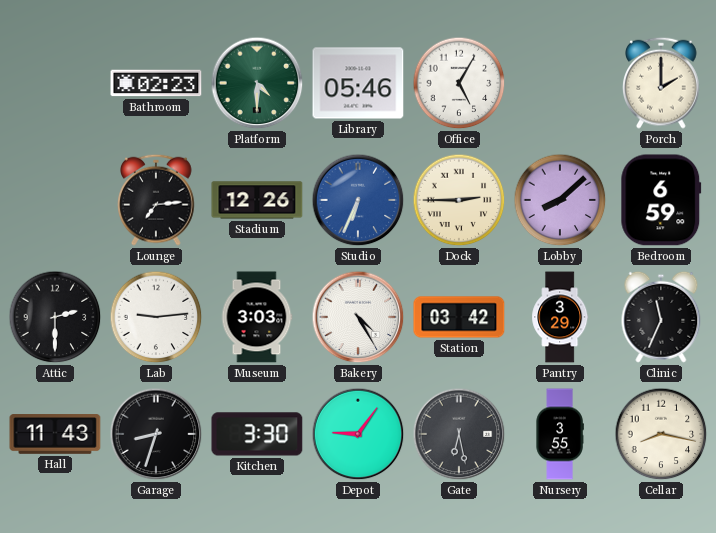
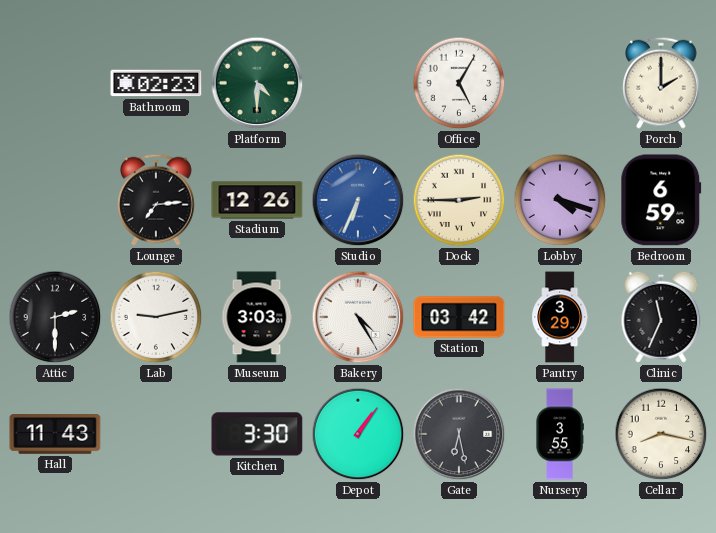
Library: 05:46 -> none
Lobby: 8:08 -> 4:18
Lab: 9:14 -> 9:13
Garage: 8:33 -> none
Depot: 9:06 -> 1:06
